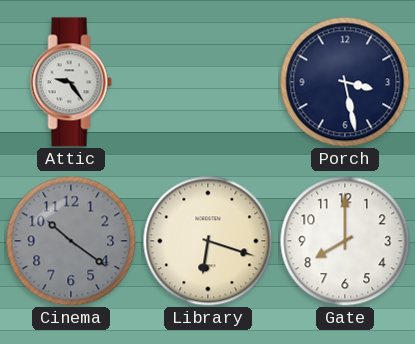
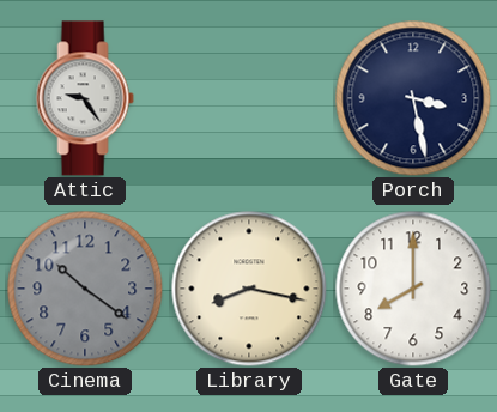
Library: 6:18 -> 8:17
